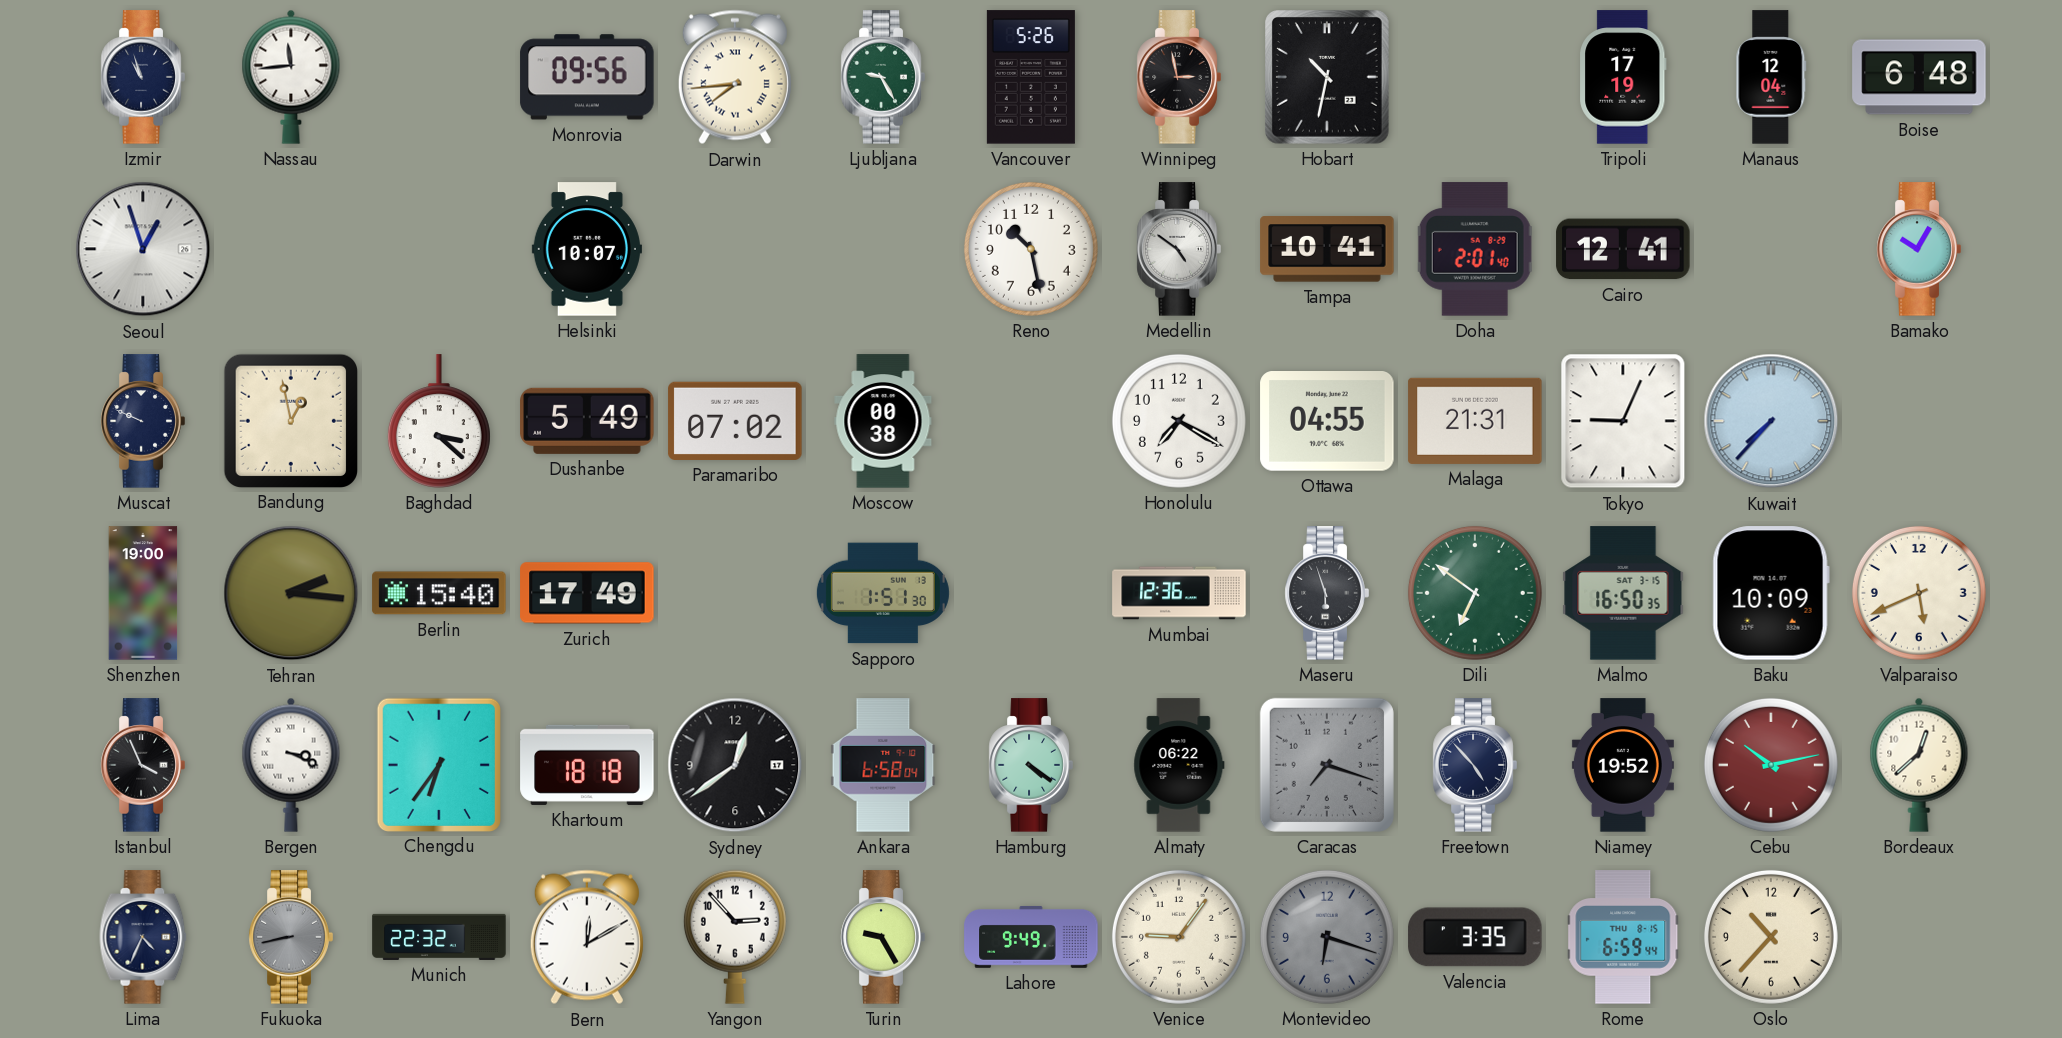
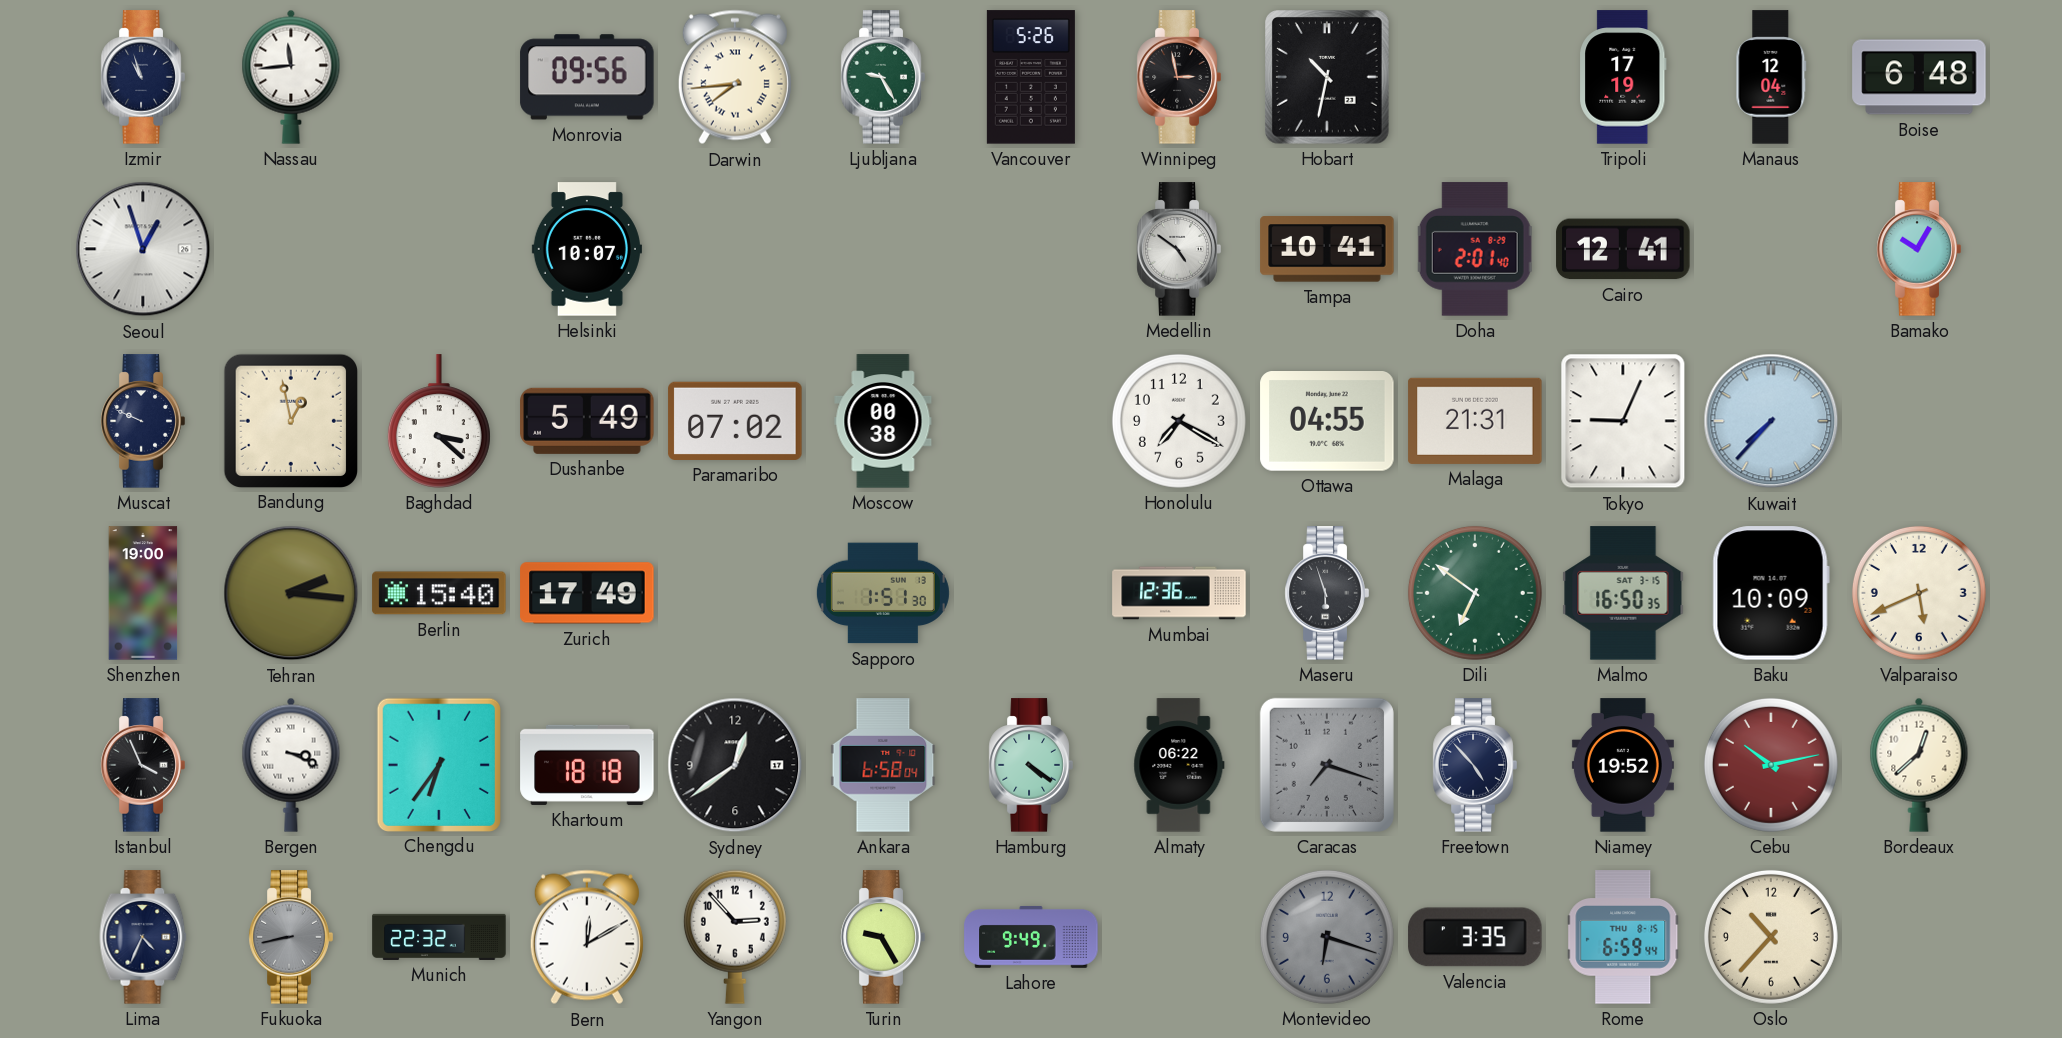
Reno: 10:28 -> none
Venice: 9:06 -> none
